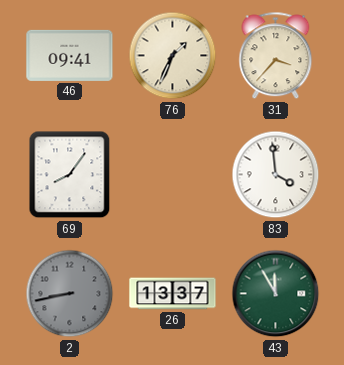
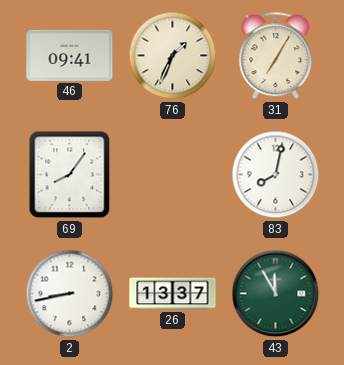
31: 3:37 -> 7:05
83: 3:59 -> 8:02
2 dial: grey -> white
